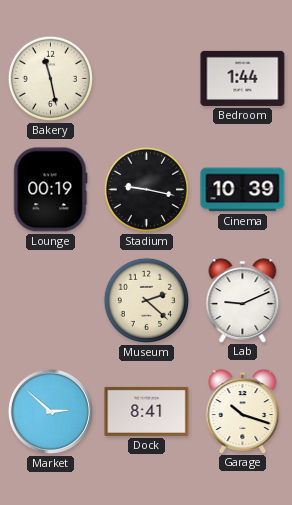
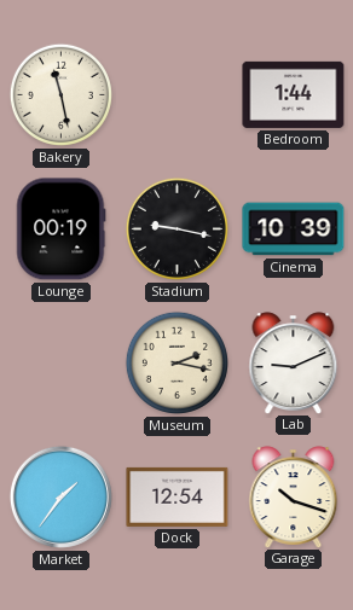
Museum: 2:22 -> 2:17
Market: 2:52 -> 1:36
Dock: 8:41 -> 12:54
